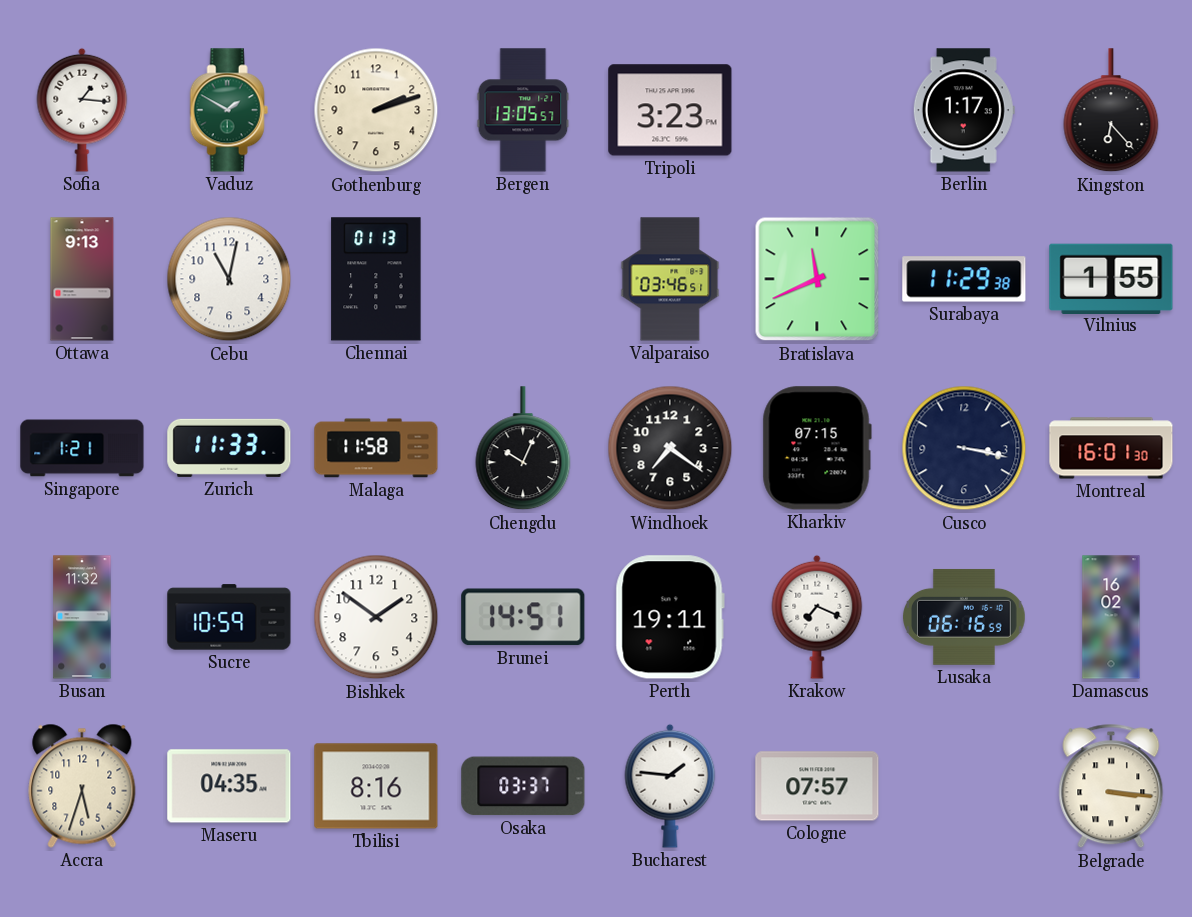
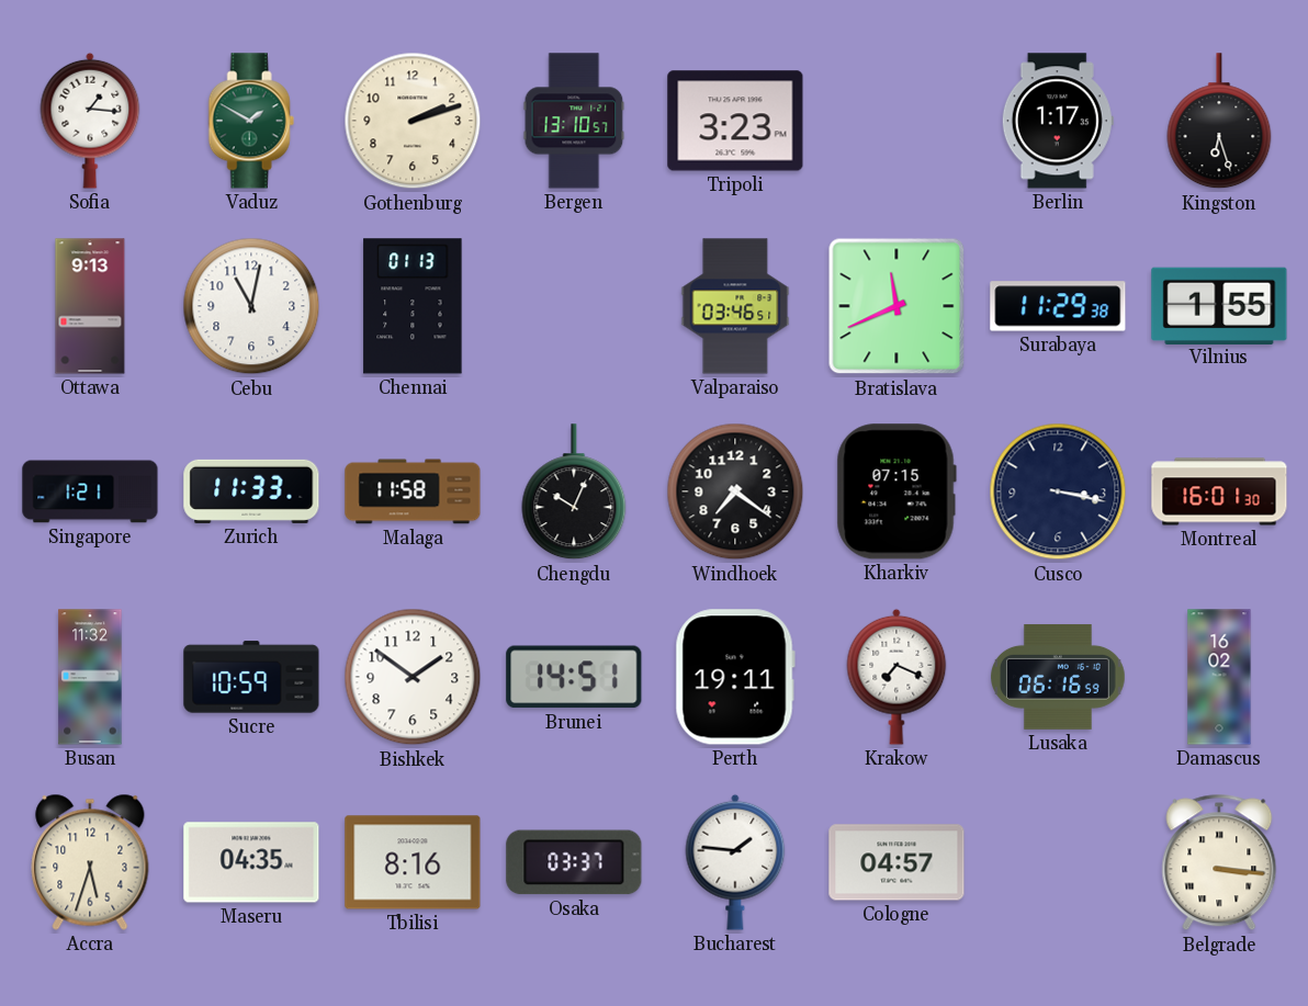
Bergen: 13:05 -> 13:10
Kingston: 6:23 -> 6:27
Cologne: 07:57 -> 04:57
